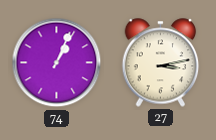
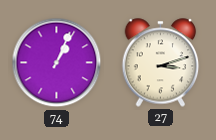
27: 3:13 -> 3:12
